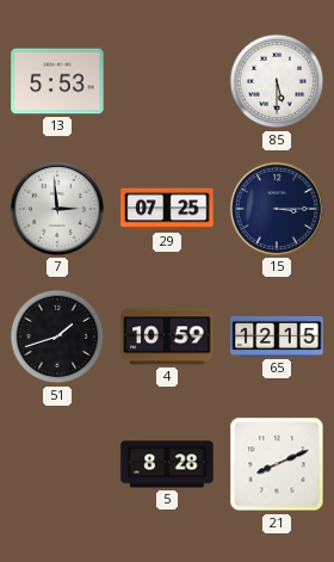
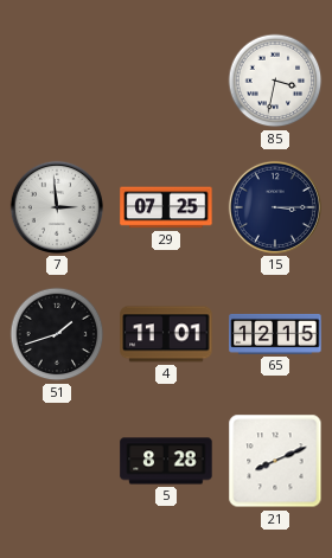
13: 5:53 -> none
85: 5:30 -> 3:32
4: 10:59 -> 11:01
